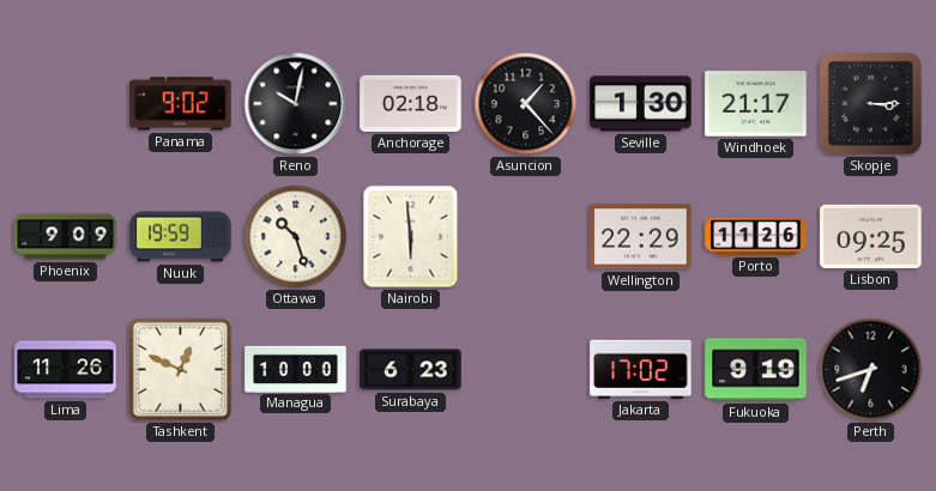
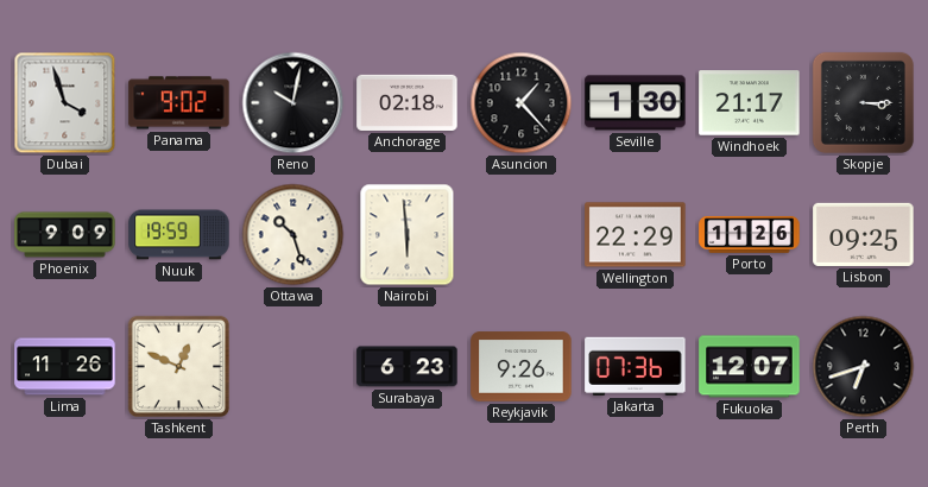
Dubai: none -> 3:57
Managua: 10:00 -> none
Reykjavik: none -> 9:26
Jakarta: 17:02 -> 07:36
Fukuoka: 9:19 -> 12:07
